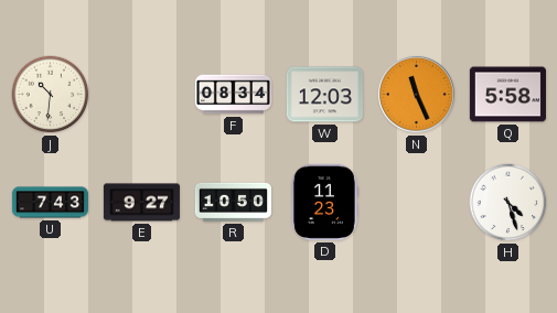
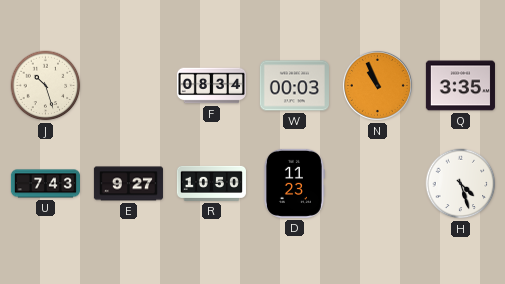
J: 10:31 -> 10:27
W: 12:03 -> 00:03
N: 11:26 -> 10:56
Q: 5:58 -> 3:35
